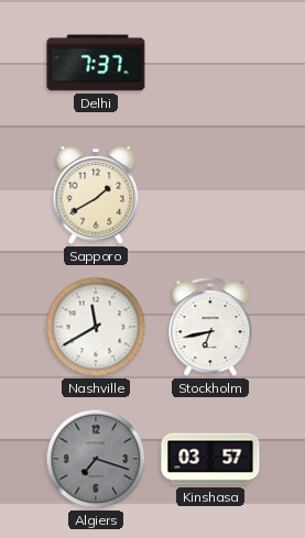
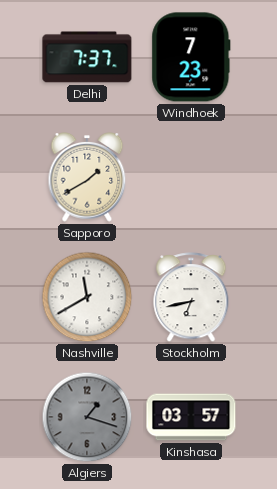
Windhoek: none -> 7:23
Algiers: 7:18 -> 1:18
